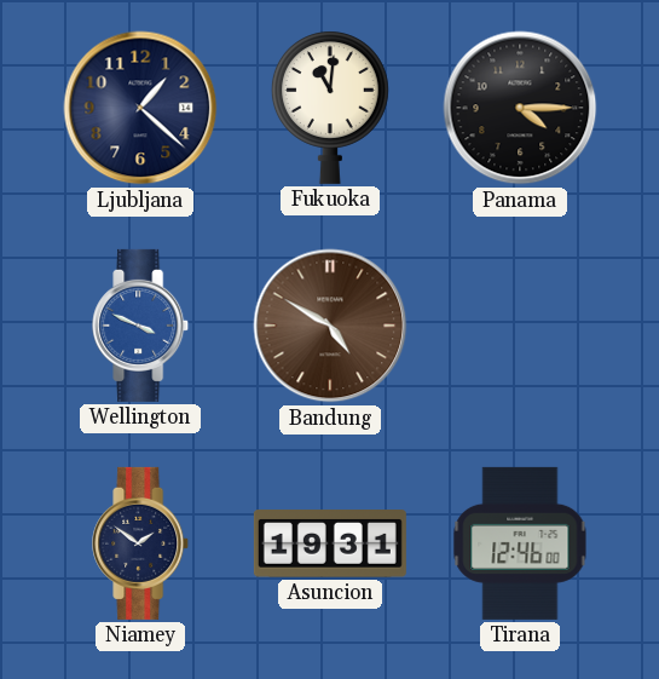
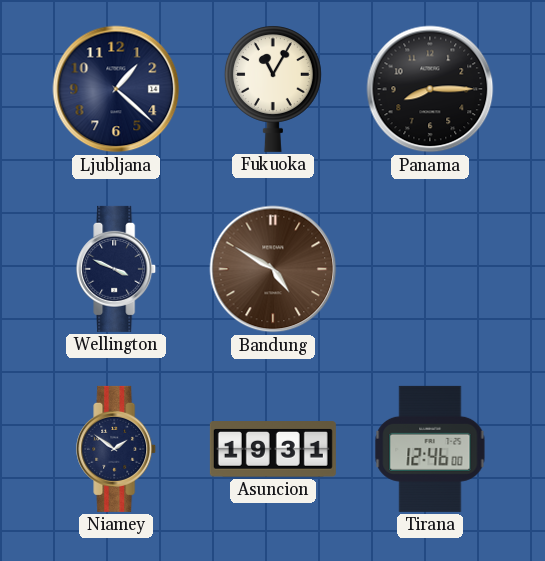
Fukuoka: 11:01 -> 11:05
Panama: 4:15 -> 8:15
Wellington dial: blue -> navy
